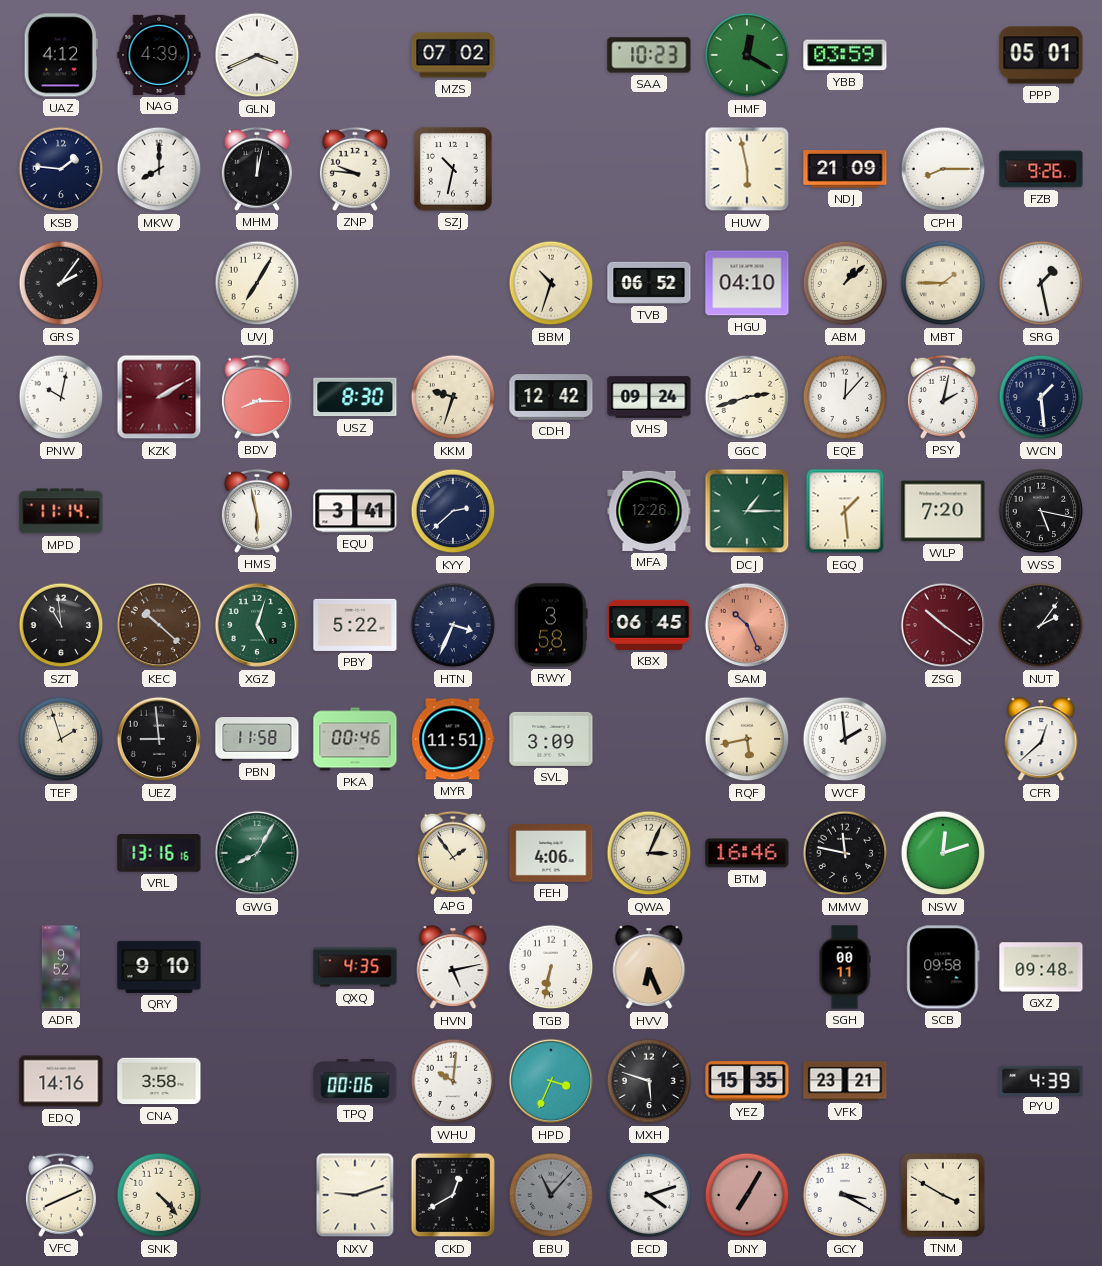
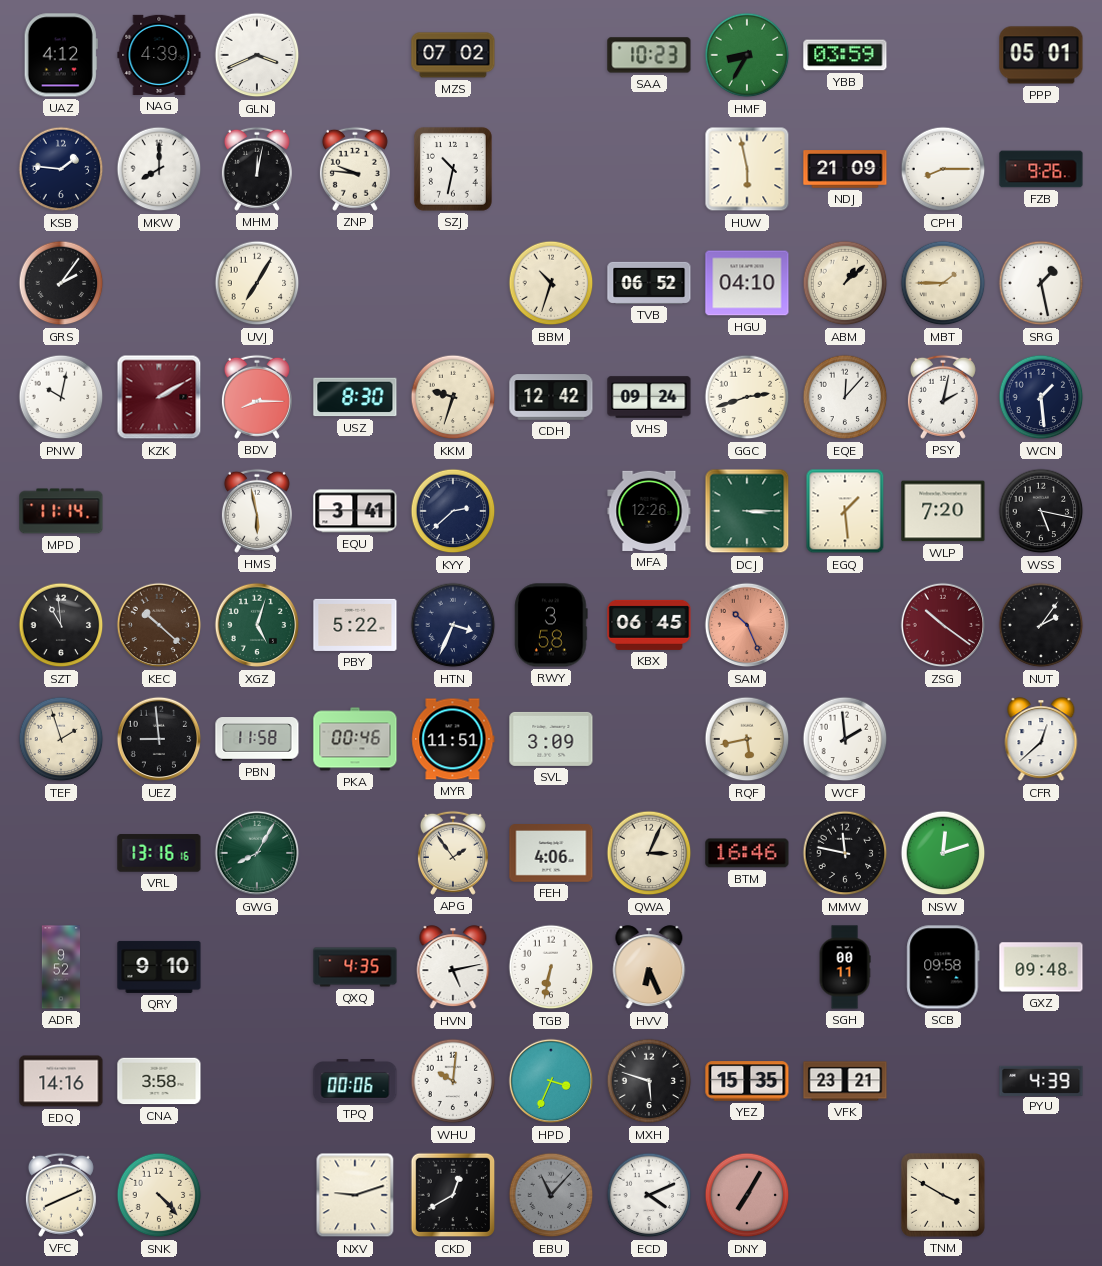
HMF: 12:20 -> 8:35
DCJ: 1:15 -> 3:15
ECD: 4:12 -> 4:11
GCY: 3:20 -> none
